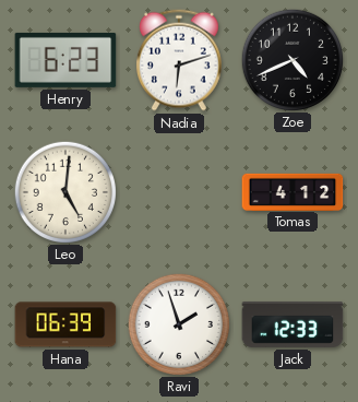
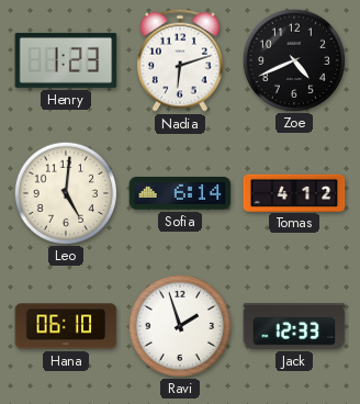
Henry: 6:23 -> 1:23
Sofia: none -> 6:14
Hana: 06:39 -> 06:10
